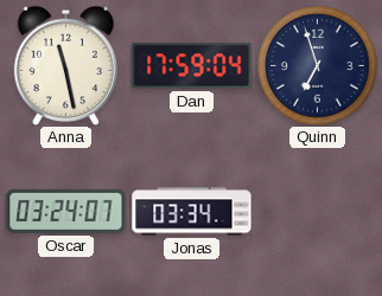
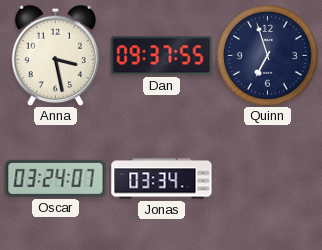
Anna: 11:28 -> 3:28
Dan: 17:59 -> 09:37
